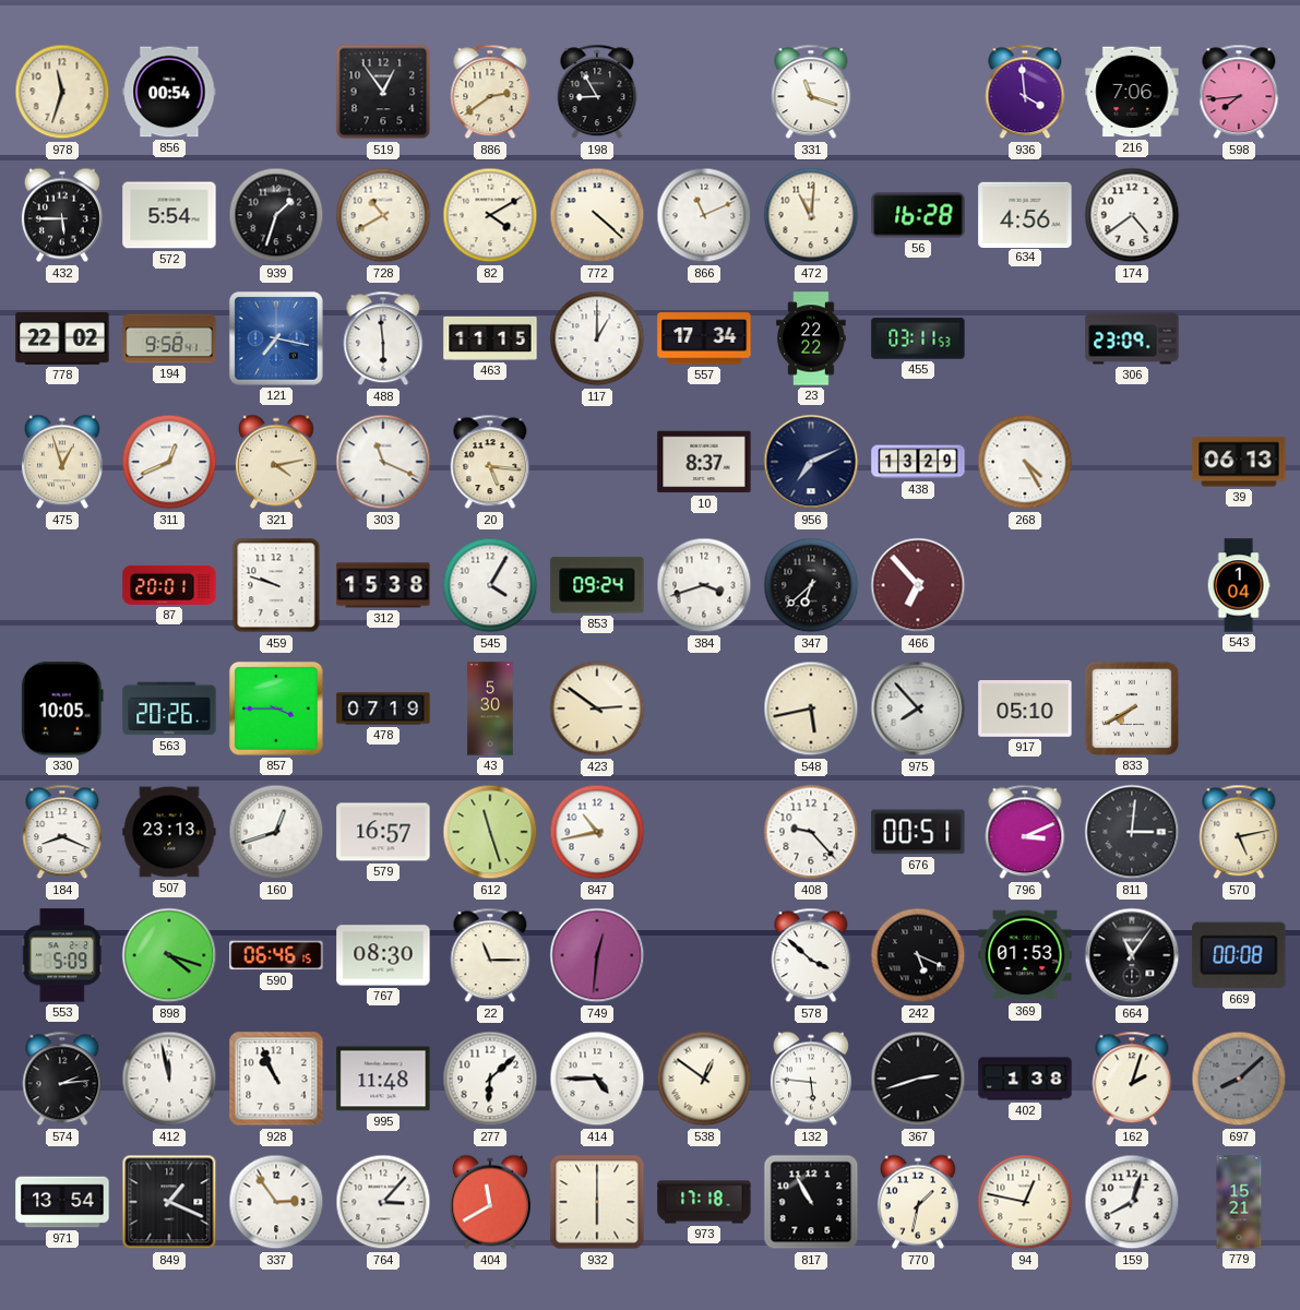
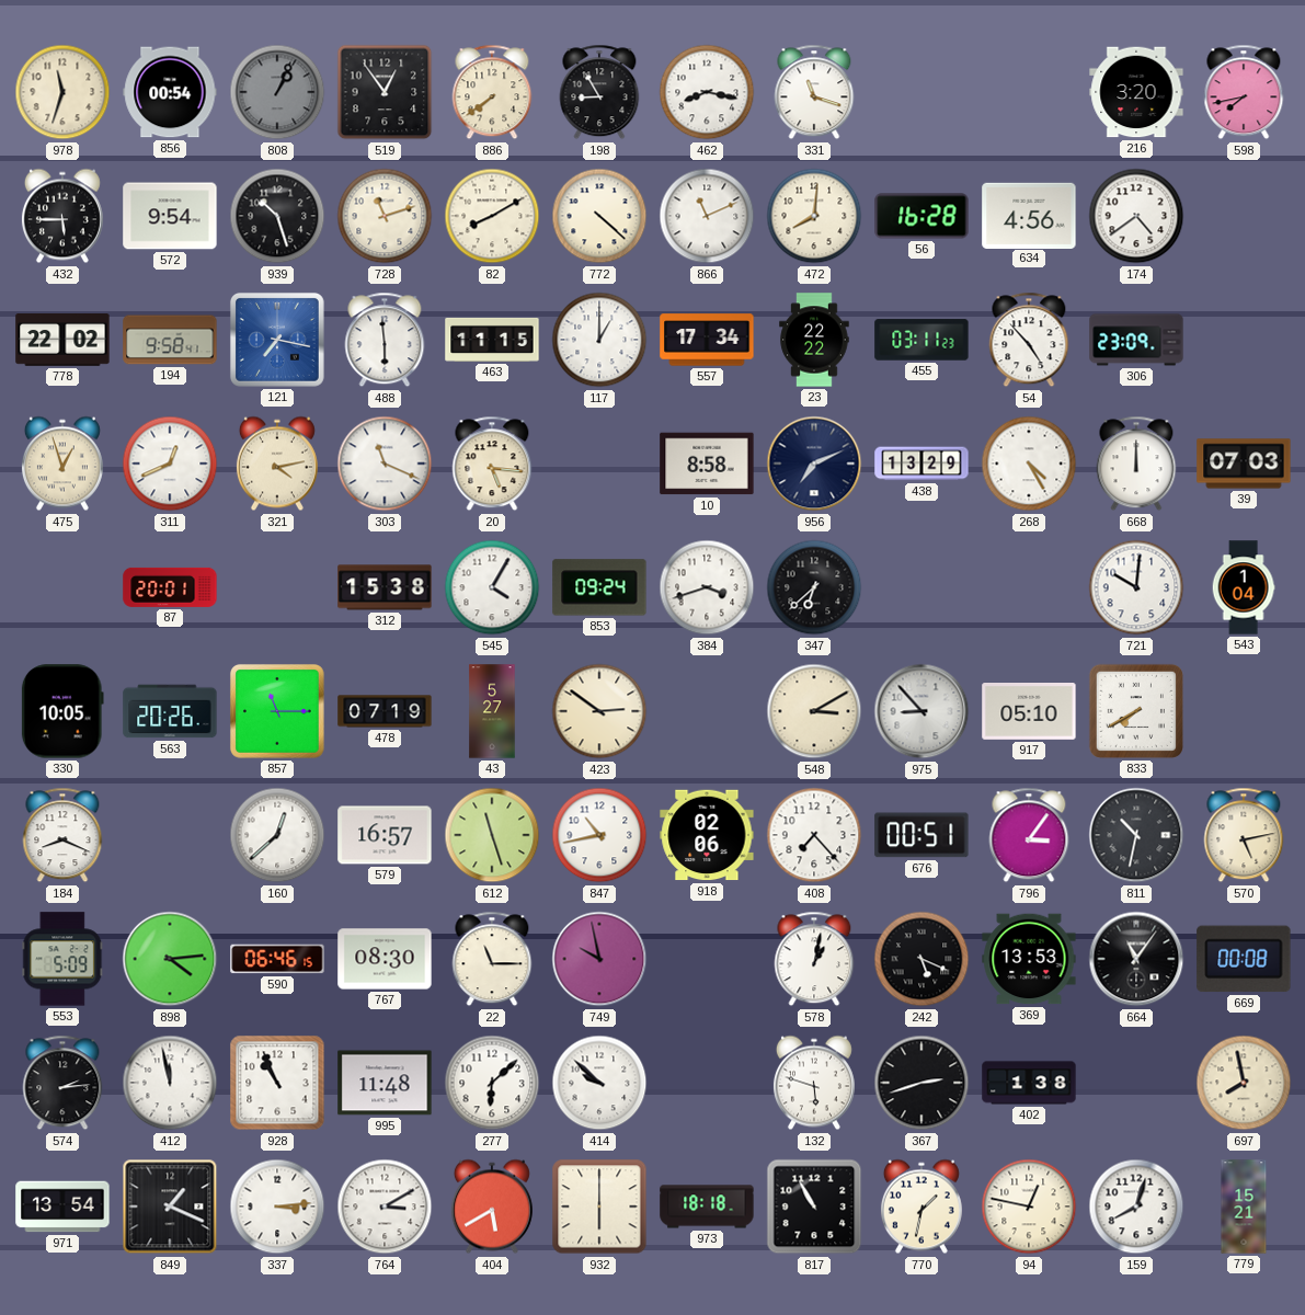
808: none -> 1:04
886: 2:39 -> 7:39
462: none -> 8:17
936: 3:59 -> none
216: 7:06 -> 3:20
598: 7:44 -> 7:43
572: 5:54 -> 9:54
939: 1:33 -> 10:27
728: 10:40 -> 11:12
82: 4:10 -> 8:10
472: 11:01 -> 8:01
455: 03:11:53 -> 03:11:23
54: none -> 4:53
10: 8:37 -> 8:58
668: none -> 12:00
39: 06:13 -> 07:03
459: 9:48 -> none
466: 6:53 -> none
721: none -> 10:01
857: 3:45 -> 11:15
43: 5:30 -> 5:27
548: 5:43 -> 3:10
975: 7:53 -> 8:53
507: 23:13 -> none
160: 12:42 -> 12:38
918: none -> 02:06
408: 9:23 -> 7:23
796: 3:11 -> 3:06
811: 3:01 -> 10:32
898: 4:18 -> 4:14
749: 12:31 -> 9:58
578: 3:52 -> 1:02
369: 01:53 -> 13:53
414: 4:45 -> 9:52
538: 12:51 -> none
132: 5:46 -> 5:48
162: 2:03 -> none
697: 8:08 -> 7:58
697 dial: grey -> cream
337: 2:54 -> 3:14
764: 3:07 -> 3:10
404: 11:40 -> 5:40
973: 17:18 -> 18:18
